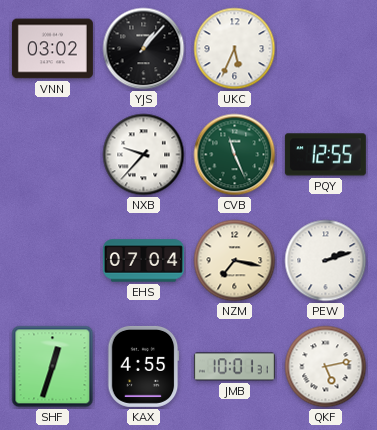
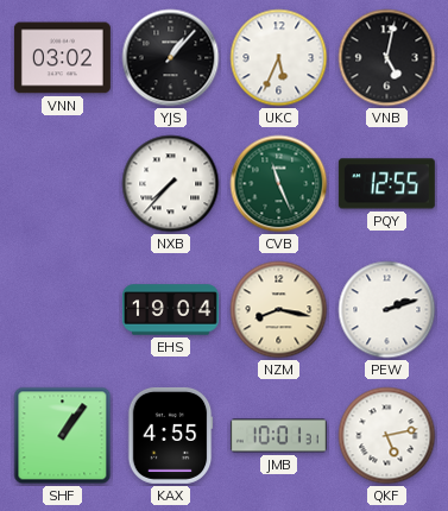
VNB: none -> 5:02
NXB: 9:37 -> 7:37
EHS: 07:04 -> 19:04
NZM: 7:17 -> 8:17
SHF: 12:33 -> 1:06
